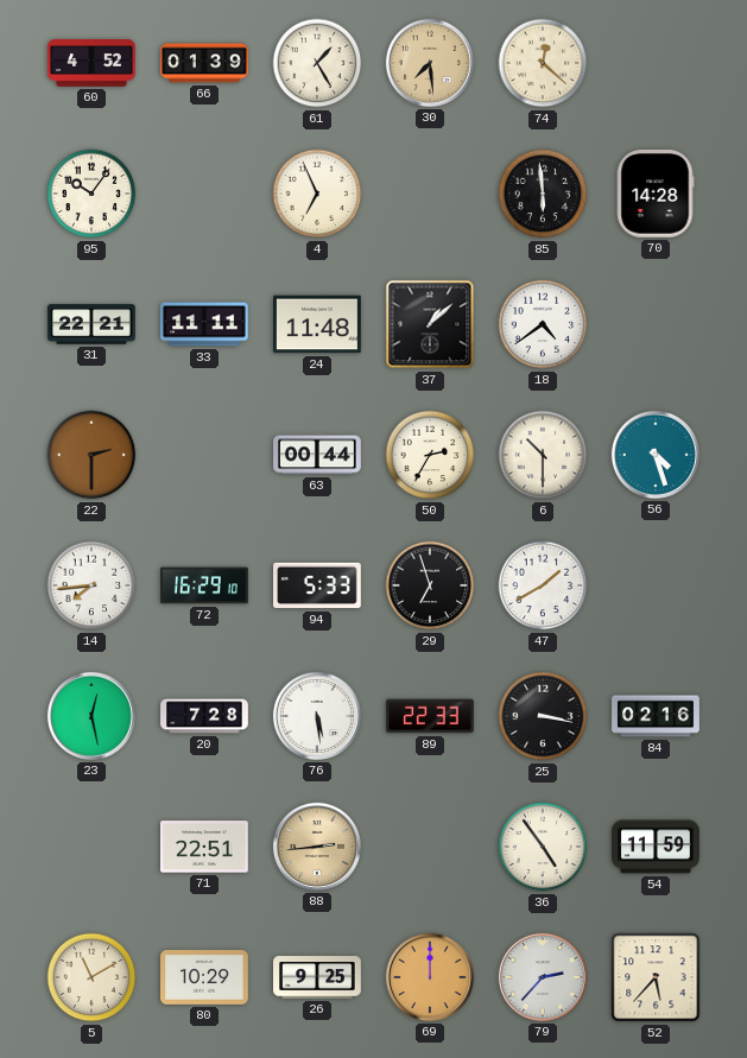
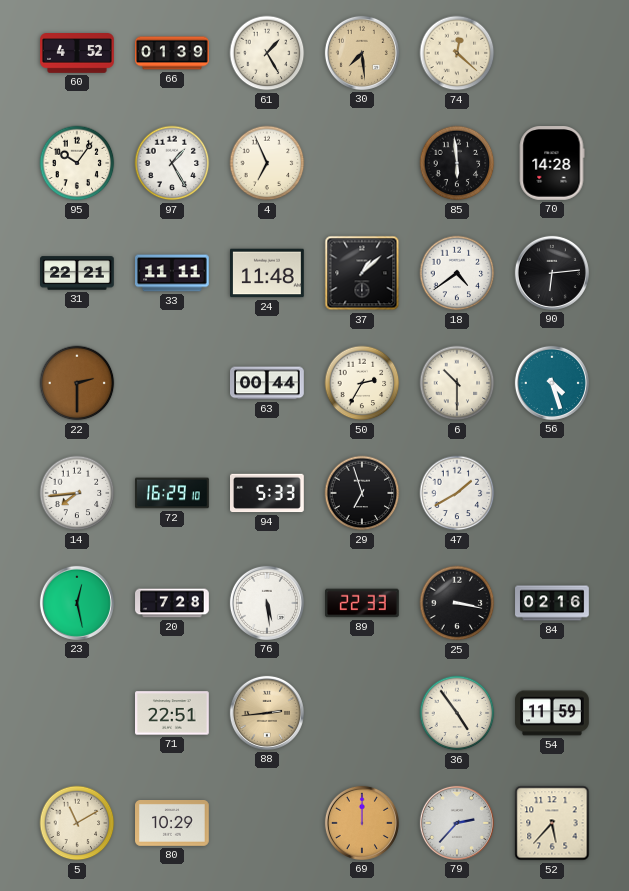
97: none -> 1:25
90: none -> 6:14
26: 9:25 -> none
